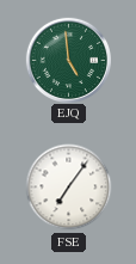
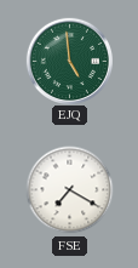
FSE: 7:06 -> 7:20
